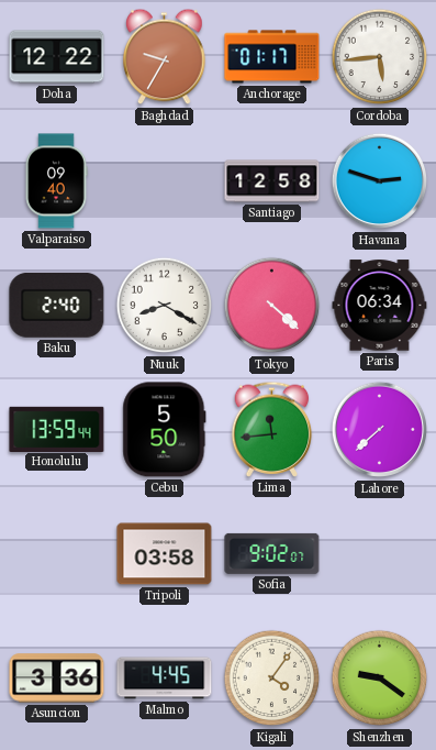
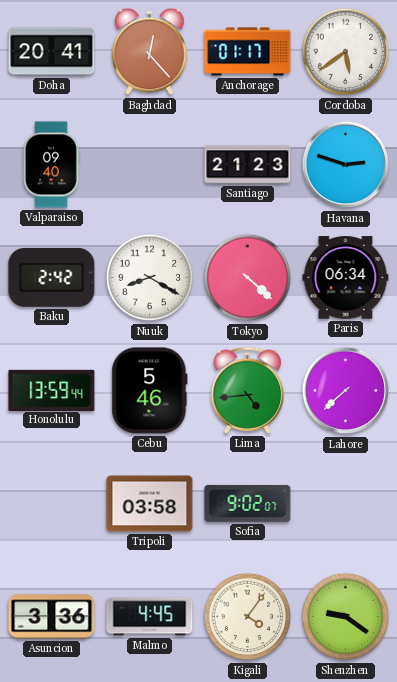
Doha: 12:22 -> 20:41
Baghdad: 9:35 -> 12:23
Cordoba: 5:44 -> 5:39
Santiago: 12:58 -> 21:23
Baku: 2:40 -> 2:42
Cebu: 5:50 -> 5:46
Lima: 11:44 -> 4:44
